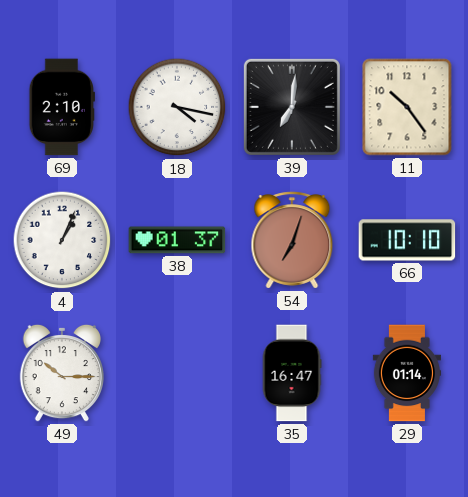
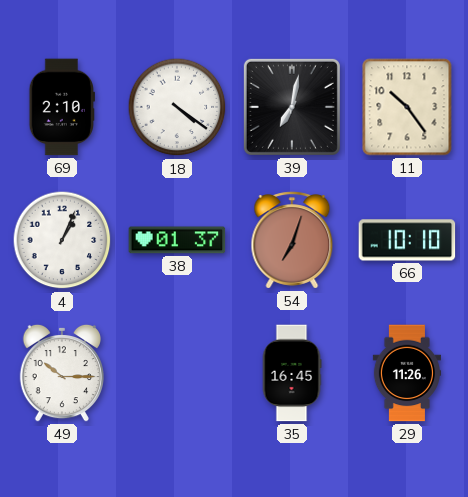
18: 4:17 -> 4:21
39: 7:01 -> 7:02
35: 16:47 -> 16:45
29: 01:14 -> 11:26
